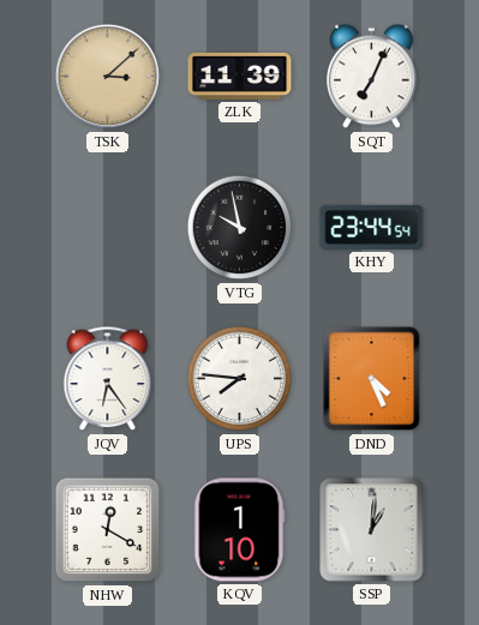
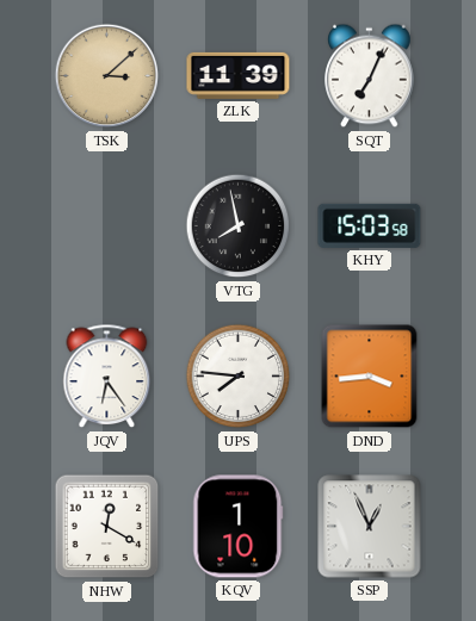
VTG: 9:58 -> 7:58
KHY: 23:44 -> 15:03
DND: 4:26 -> 3:44
SSP: 1:01 -> 12:56
